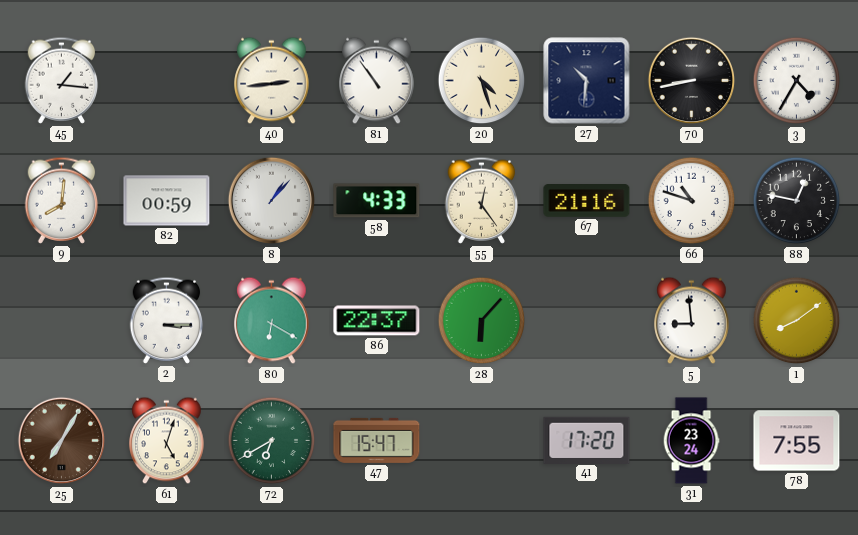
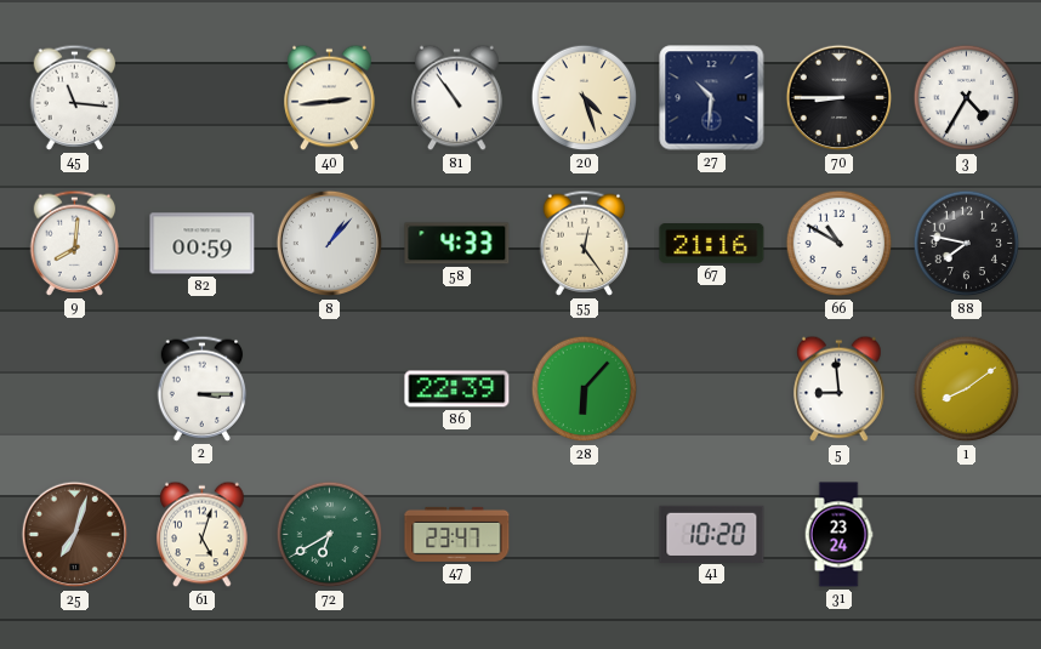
45: 1:16 -> 11:16
70: 8:43 -> 8:45
66: 10:48 -> 10:50
88: 12:47 -> 7:47
80: 6:20 -> none
86: 22:37 -> 22:39
25: 7:05 -> 7:03
47: 15:47 -> 23:47
41: 17:20 -> 10:20
78: 7:55 -> none
